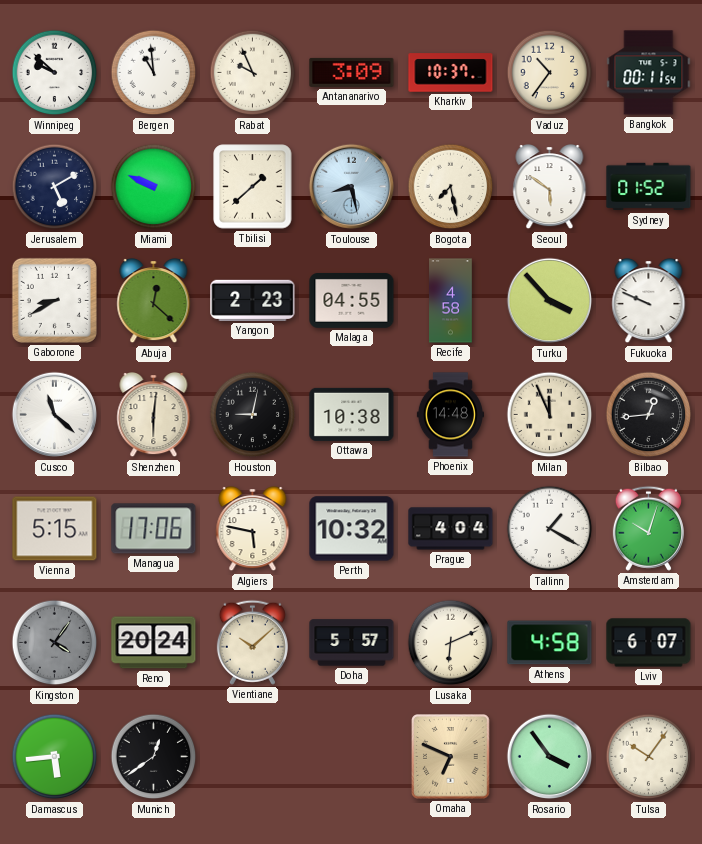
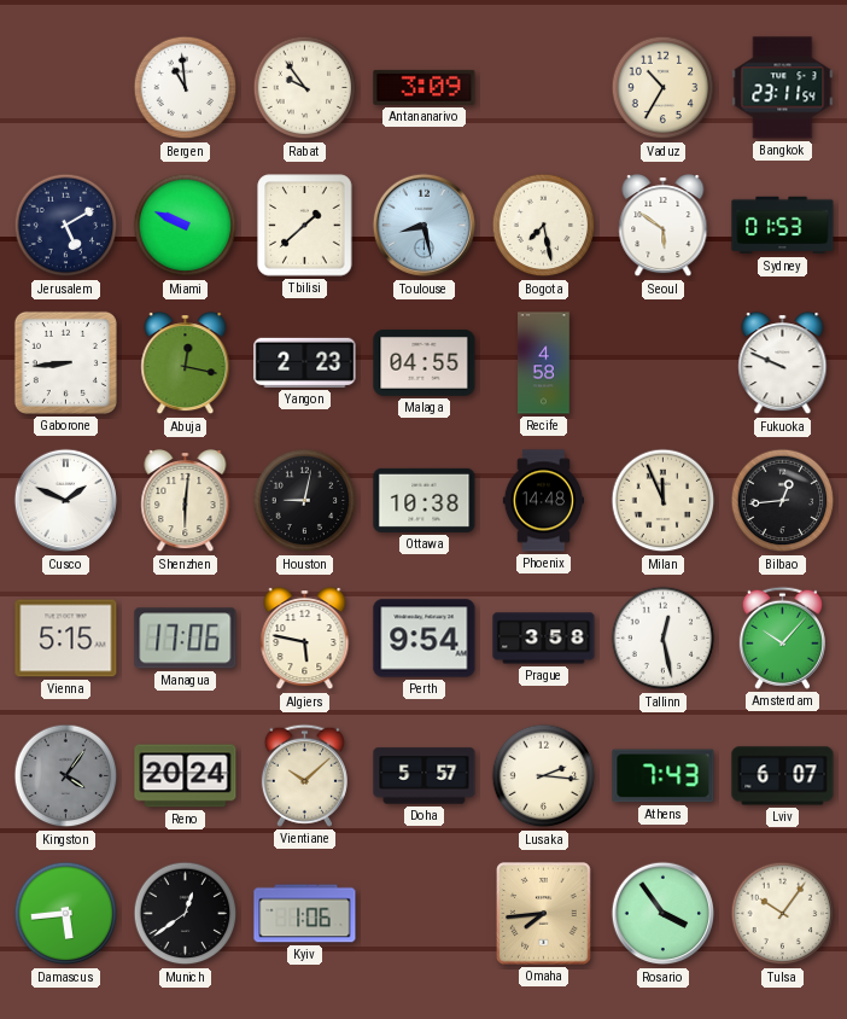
Winnipeg: 9:52 -> none
Rabat: 9:56 -> 9:54
Kharkiv: 10:37 -> none
Vaduz: 10:36 -> 10:35
Bangkok: 00:11 -> 23:11
Sydney: 01:52 -> 01:53
Gaborone: 8:40 -> 8:44
Abuja: 12:22 -> 12:17
Turku: 3:53 -> none
Cusco: 11:22 -> 1:49
Perth: 10:32 -> 9:54
Prague: 4:04 -> 3:58
Tallinn: 1:20 -> 12:28
Amsterdam: 10:03 -> 10:07
Lusaka: 6:11 -> 2:16
Athens: 4:58 -> 7:43
Kyiv: none -> 1:06
Omaha: 6:49 -> 7:44
